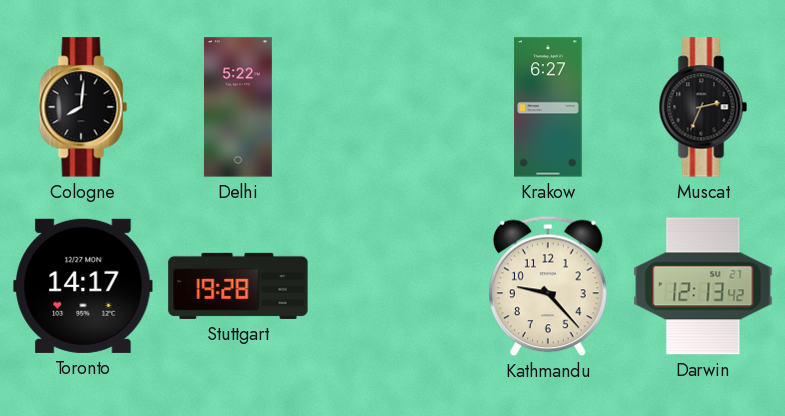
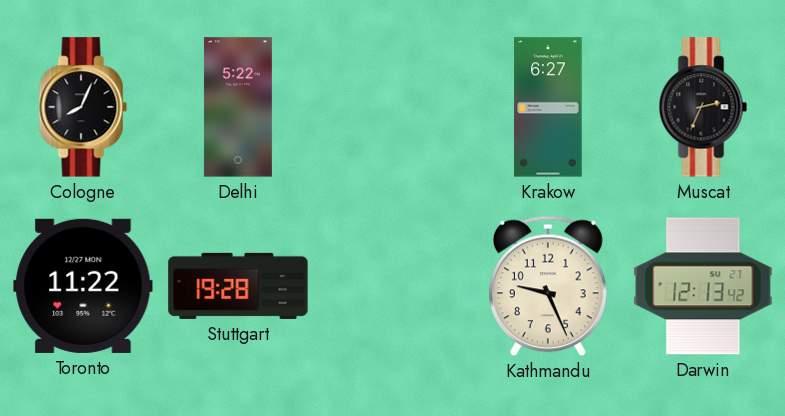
Cologne: 8:01 -> 8:04
Toronto: 14:17 -> 11:22
Kathmandu: 9:23 -> 9:26
